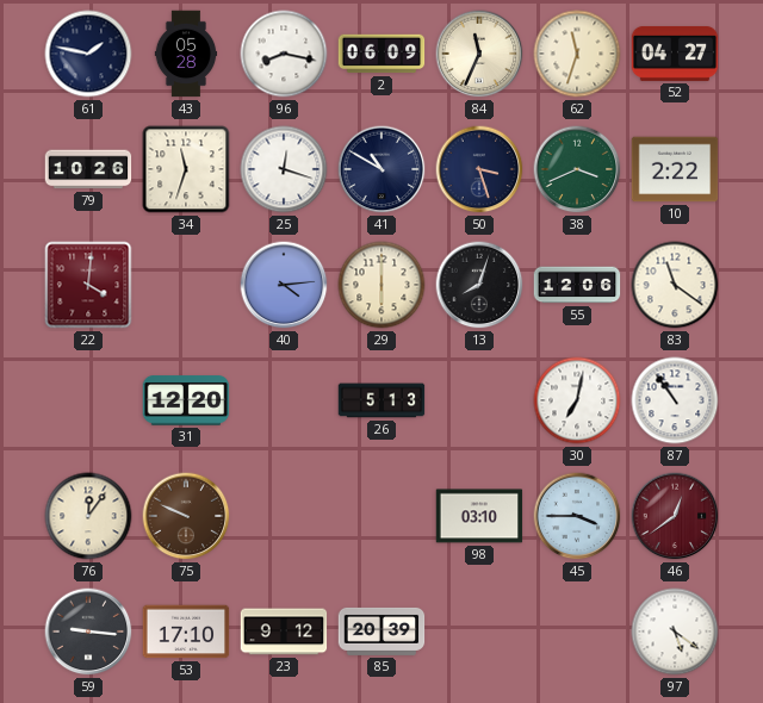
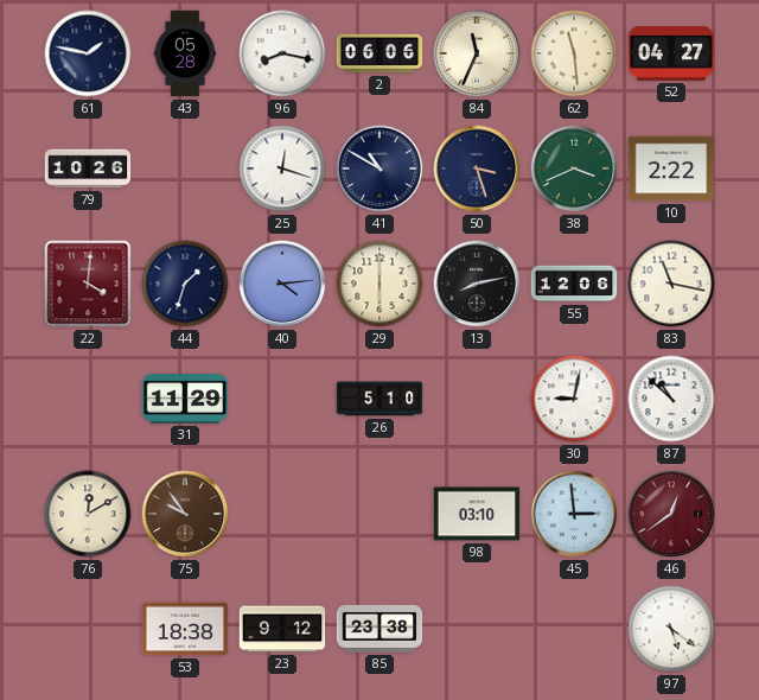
2: 06:09 -> 06:06
62: 11:33 -> 11:29
34: 11:33 -> none
44: none -> 1:33
13: 8:03 -> 8:13
83: 11:21 -> 11:17
31: 12:20 -> 11:29
26: 5:13 -> 5:10
30: 7:02 -> 9:02
87: 10:54 -> 10:52
76: 12:06 -> 12:10
75: 9:49 -> 9:54
45: 3:45 -> 2:59
59: 9:16 -> none
53: 17:10 -> 18:38
85: 20:39 -> 23:38
